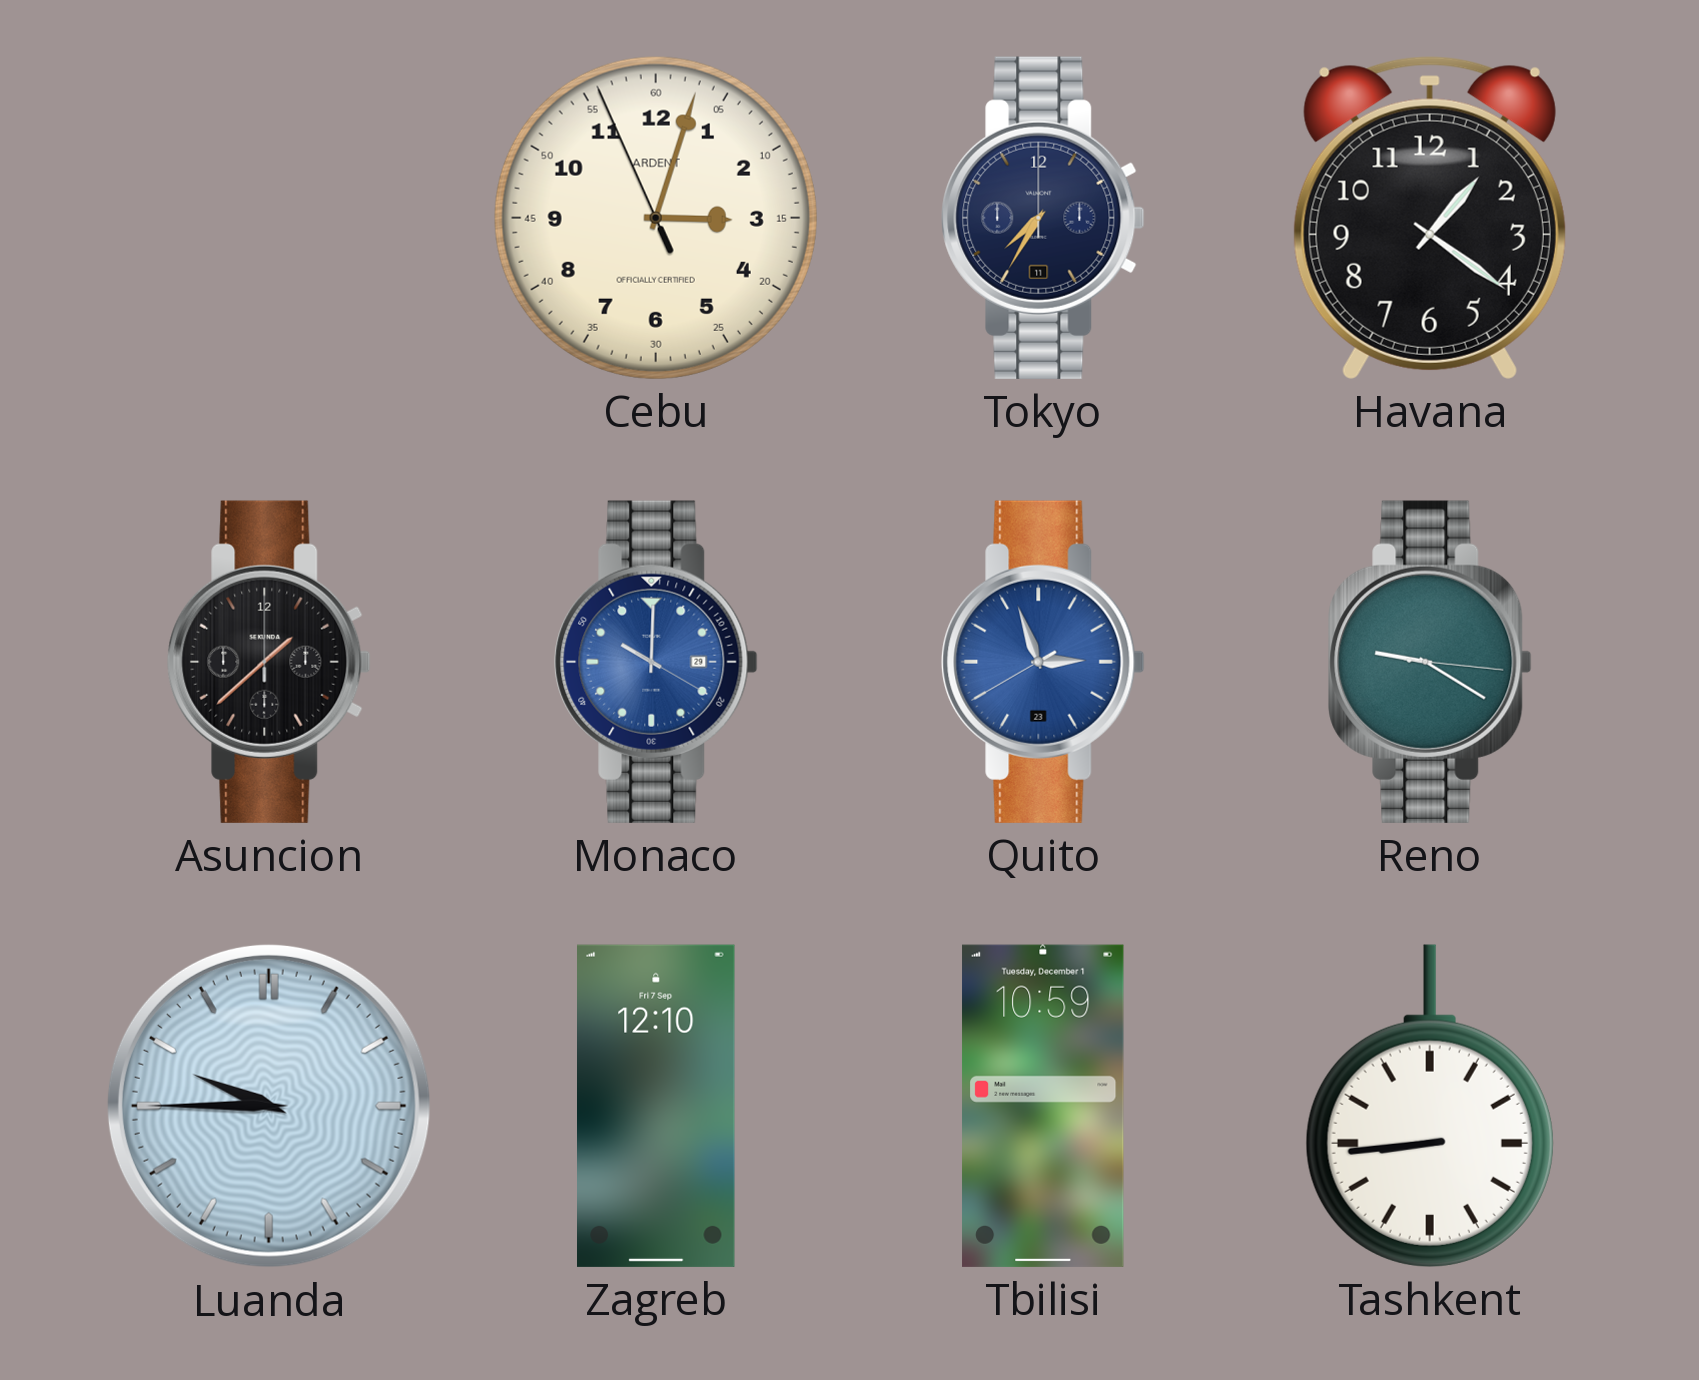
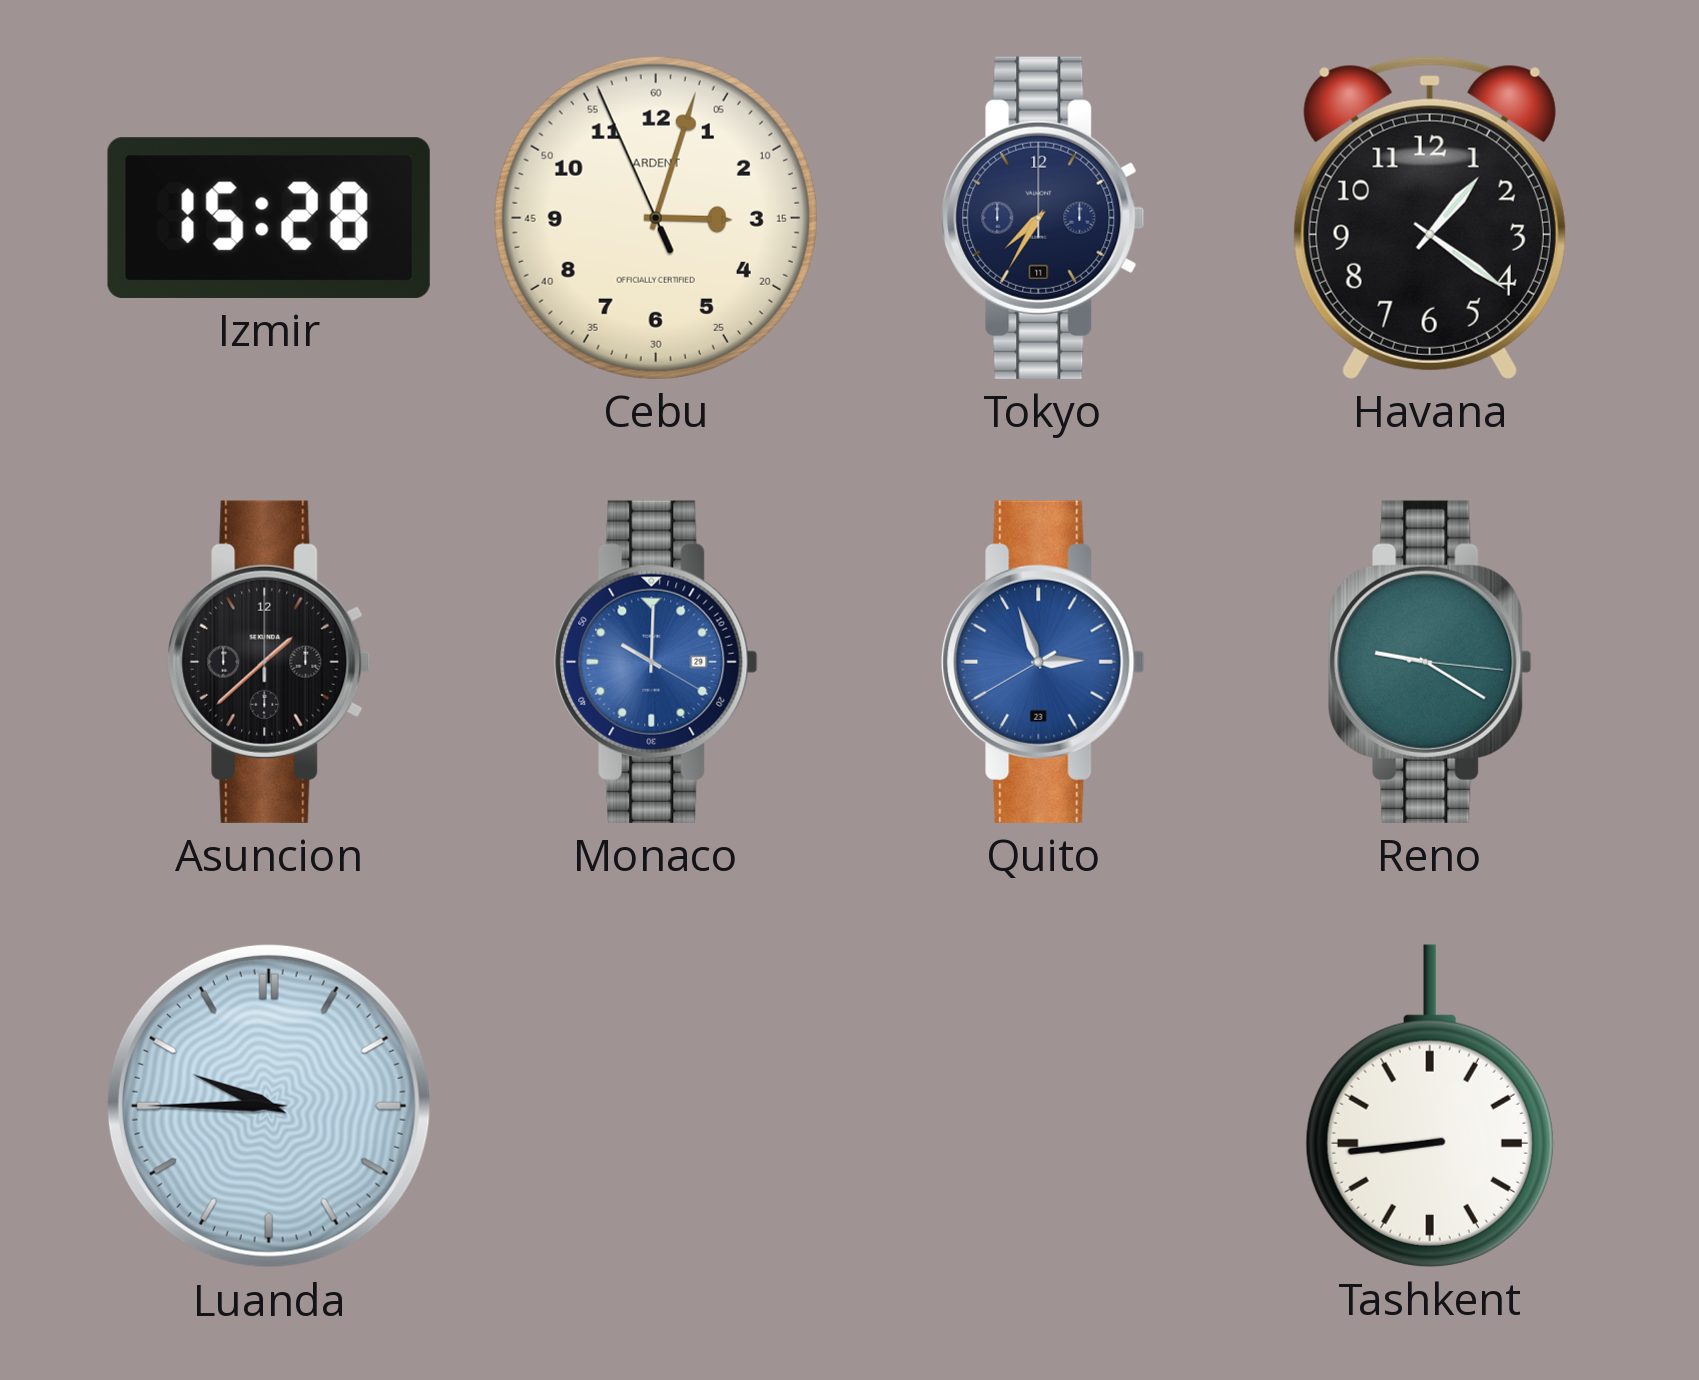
Izmir: none -> 15:28
Zagreb: 12:10 -> none
Tbilisi: 10:59 -> none
